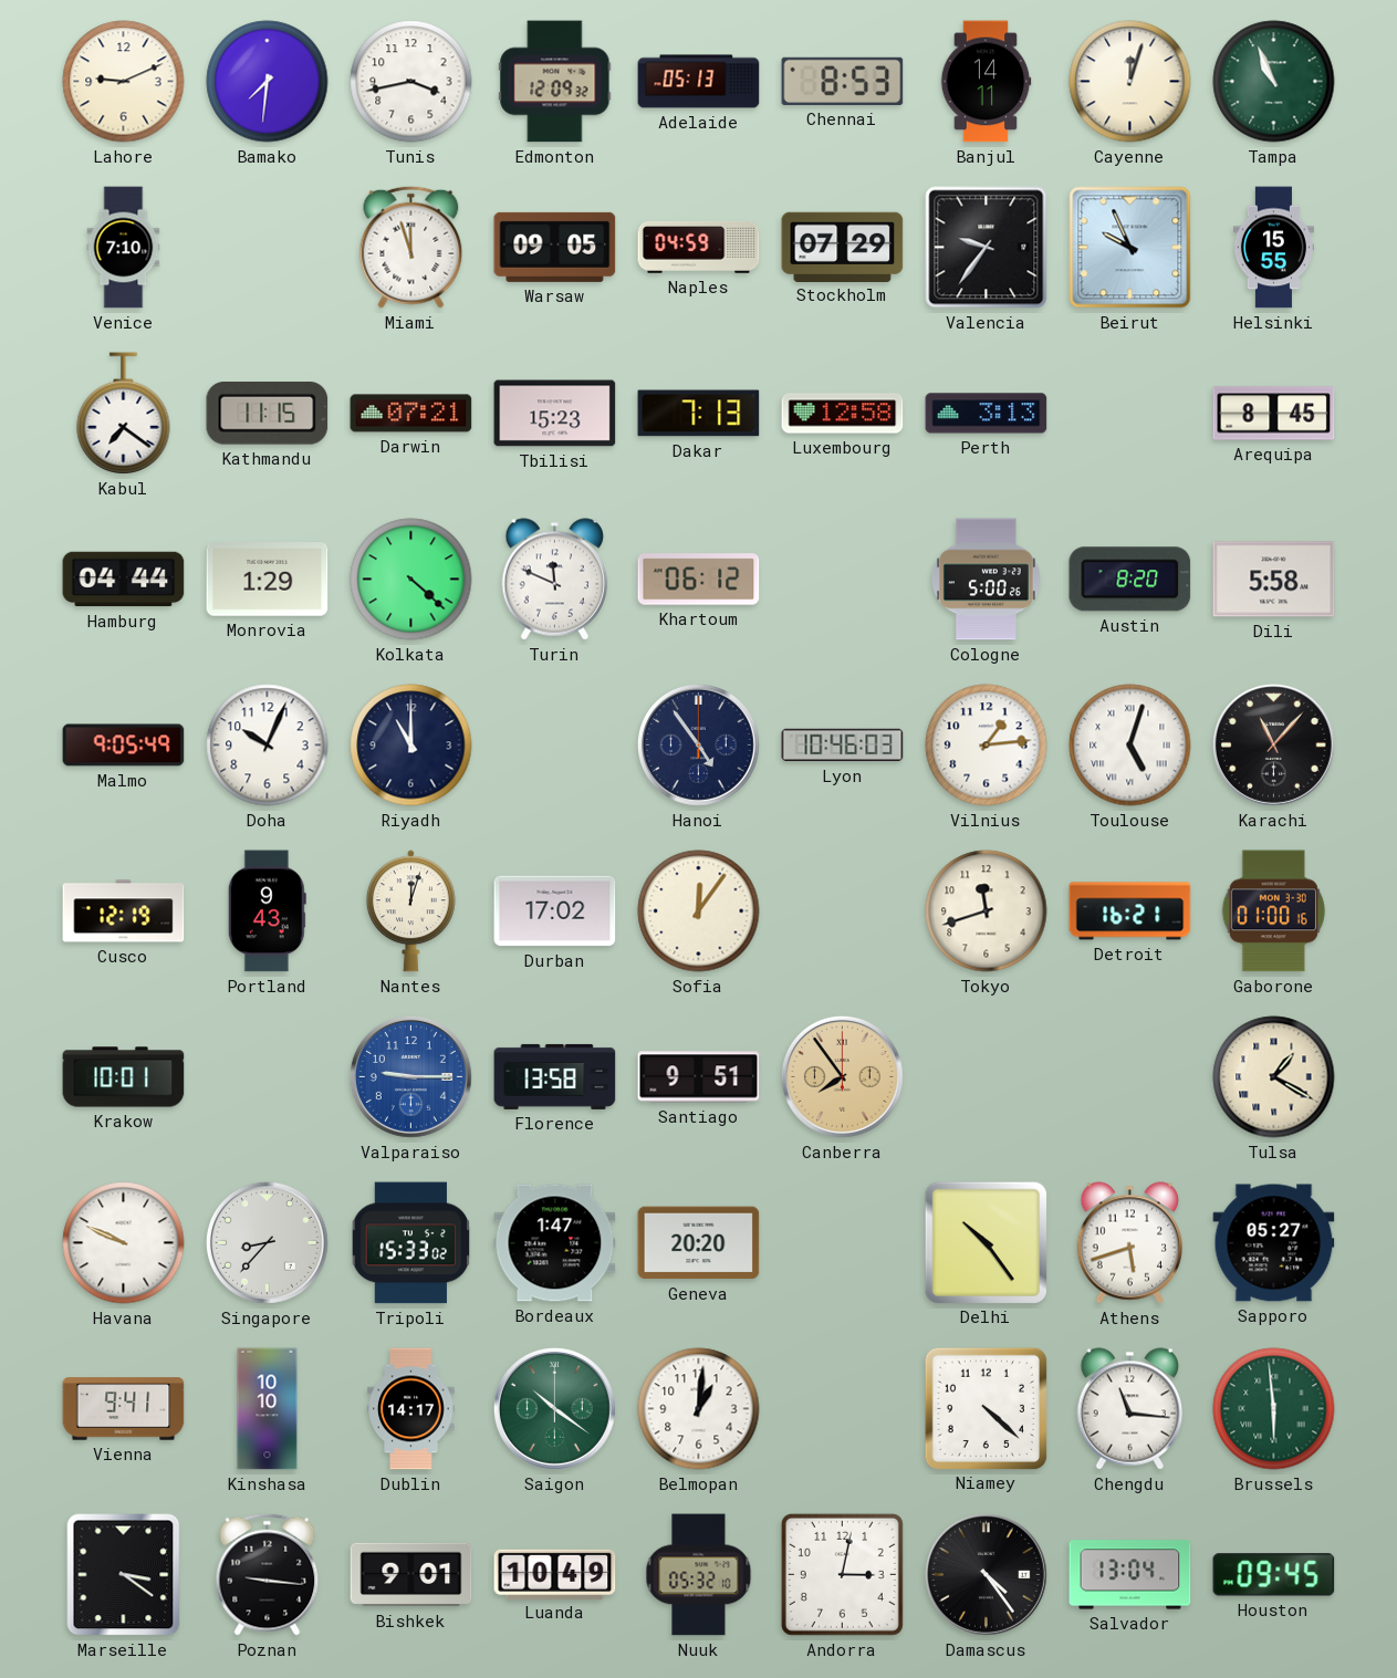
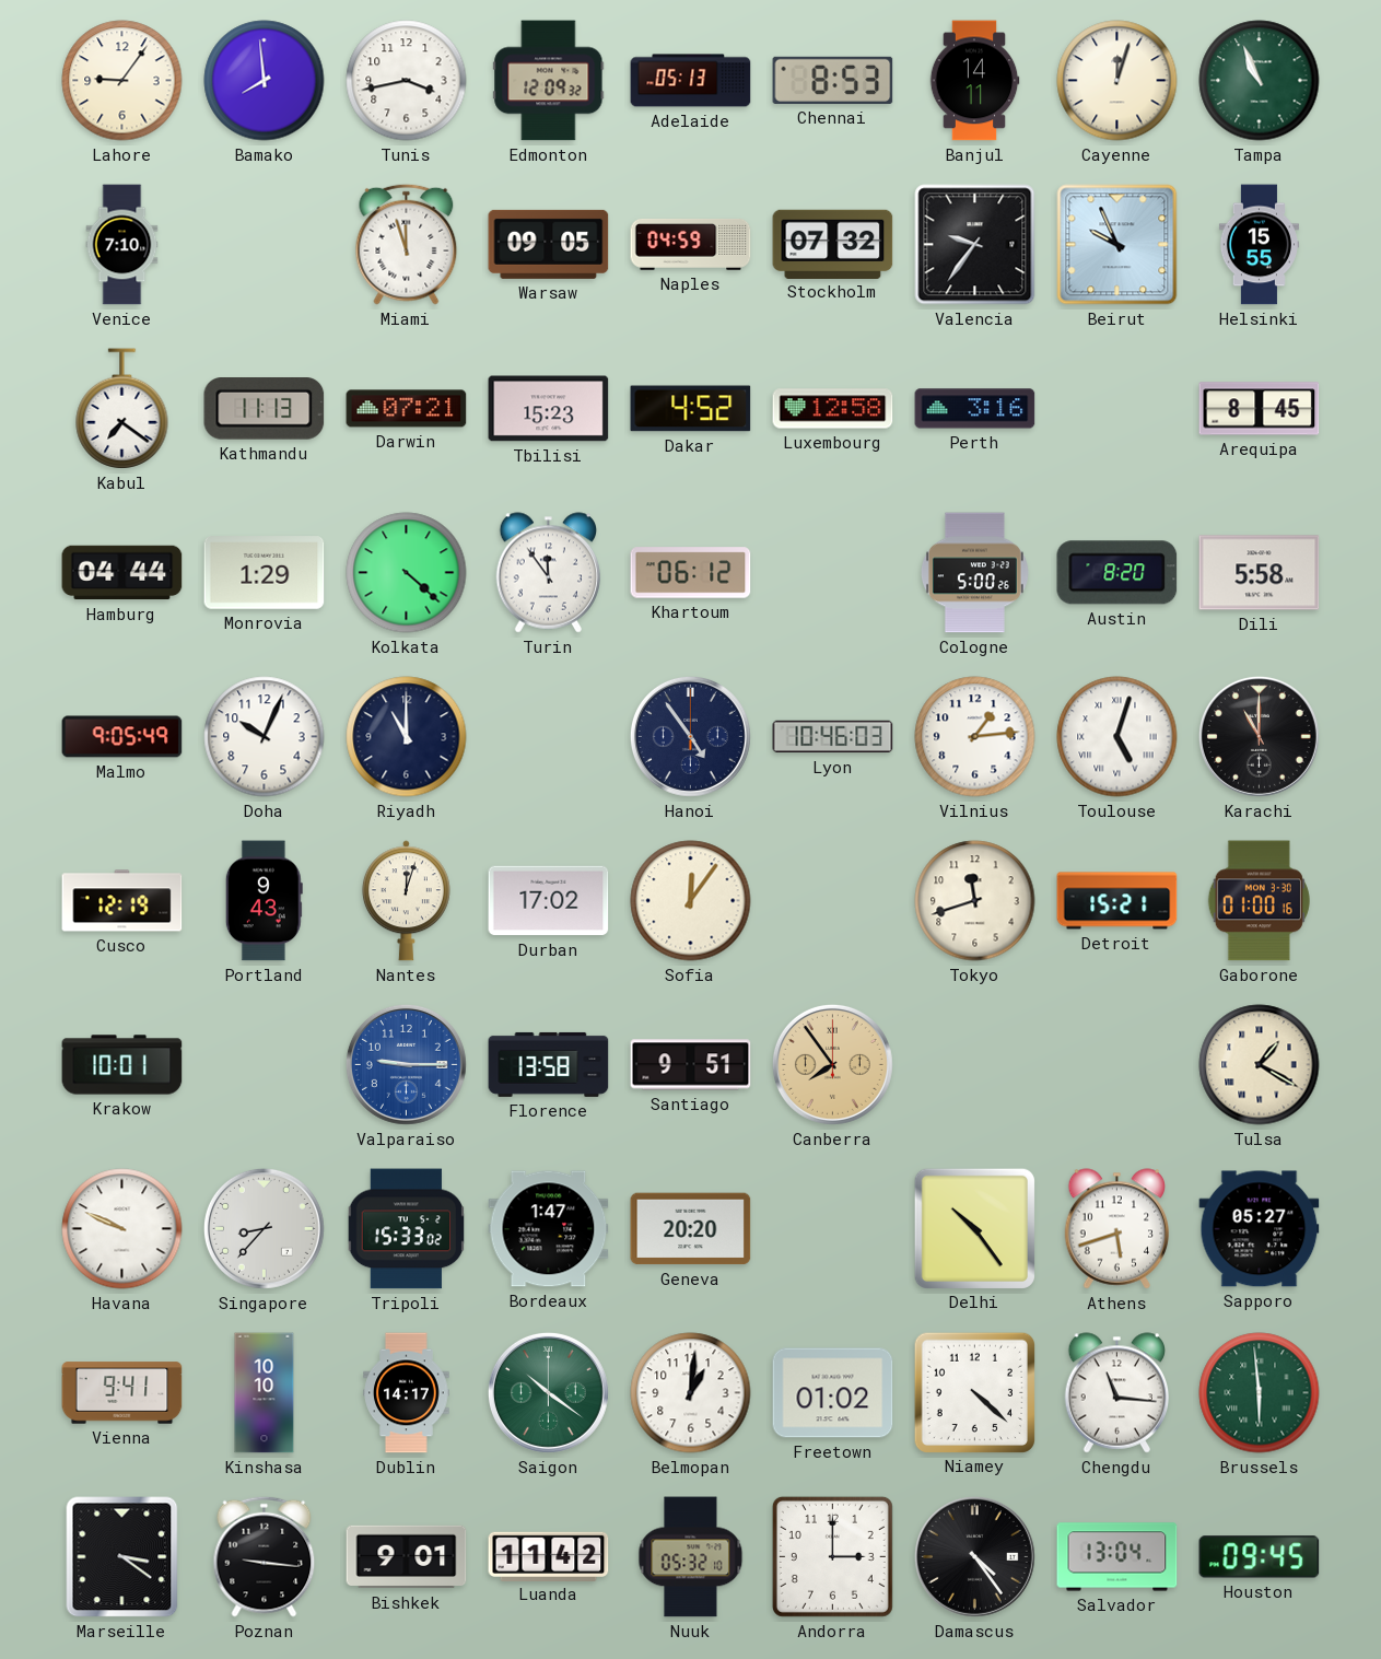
Lahore: 9:11 -> 9:06
Bamako: 7:31 -> 7:59
Stockholm: 07:29 -> 07:32
Kathmandu: 11:15 -> 11:13
Dakar: 7:13 -> 4:52
Perth: 3:13 -> 3:16
Turin: 11:49 -> 11:54
Karachi: 11:07 -> 11:00
Detroit: 16:21 -> 15:21
Freetown: none -> 01:02
Luanda: 10:49 -> 11:42
Andorra: 3:02 -> 3:00
